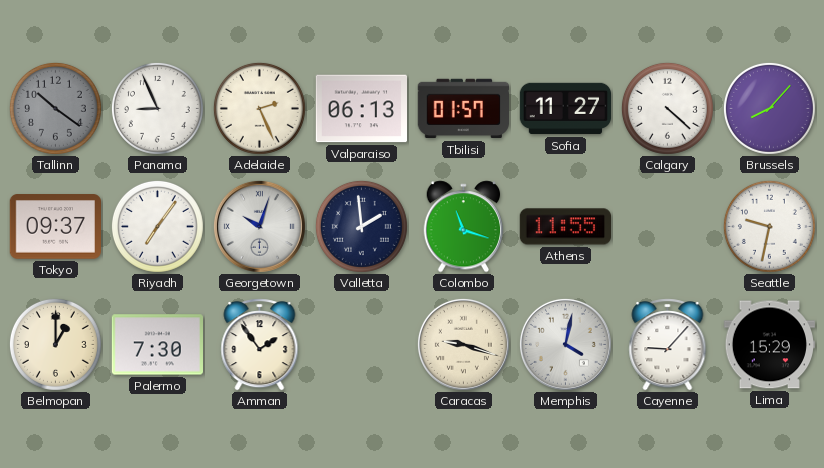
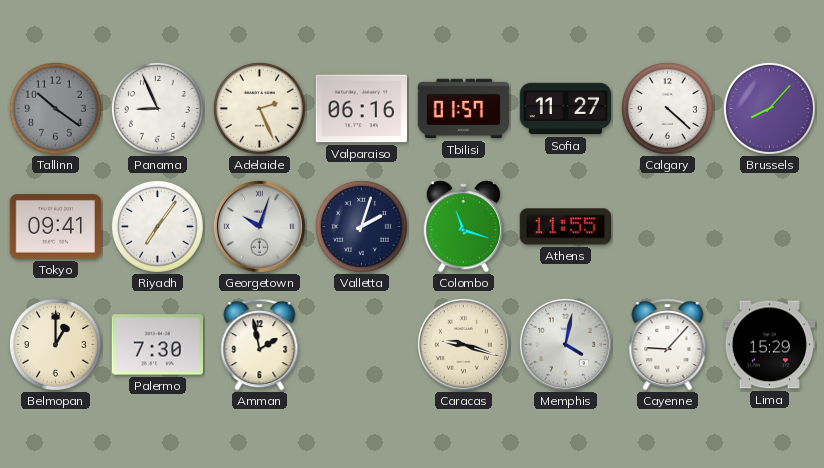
Valparaiso: 06:13 -> 06:16
Tokyo: 09:37 -> 09:41
Valletta: 1:59 -> 2:03
Seattle: 9:32 -> none
Amman: 1:54 -> 1:58
